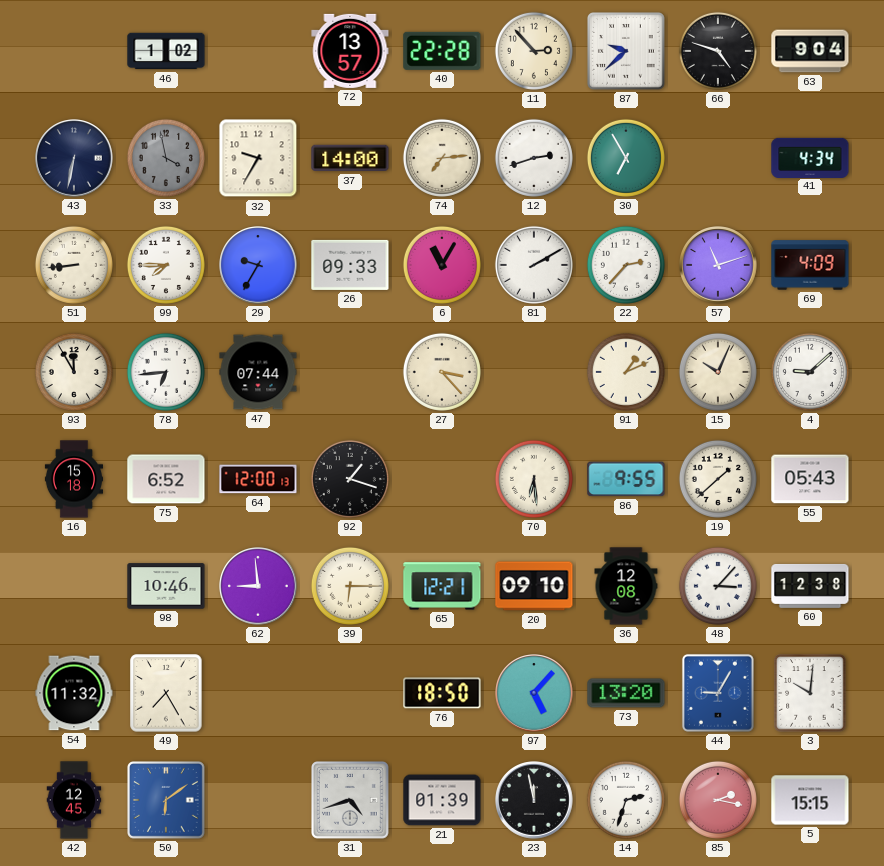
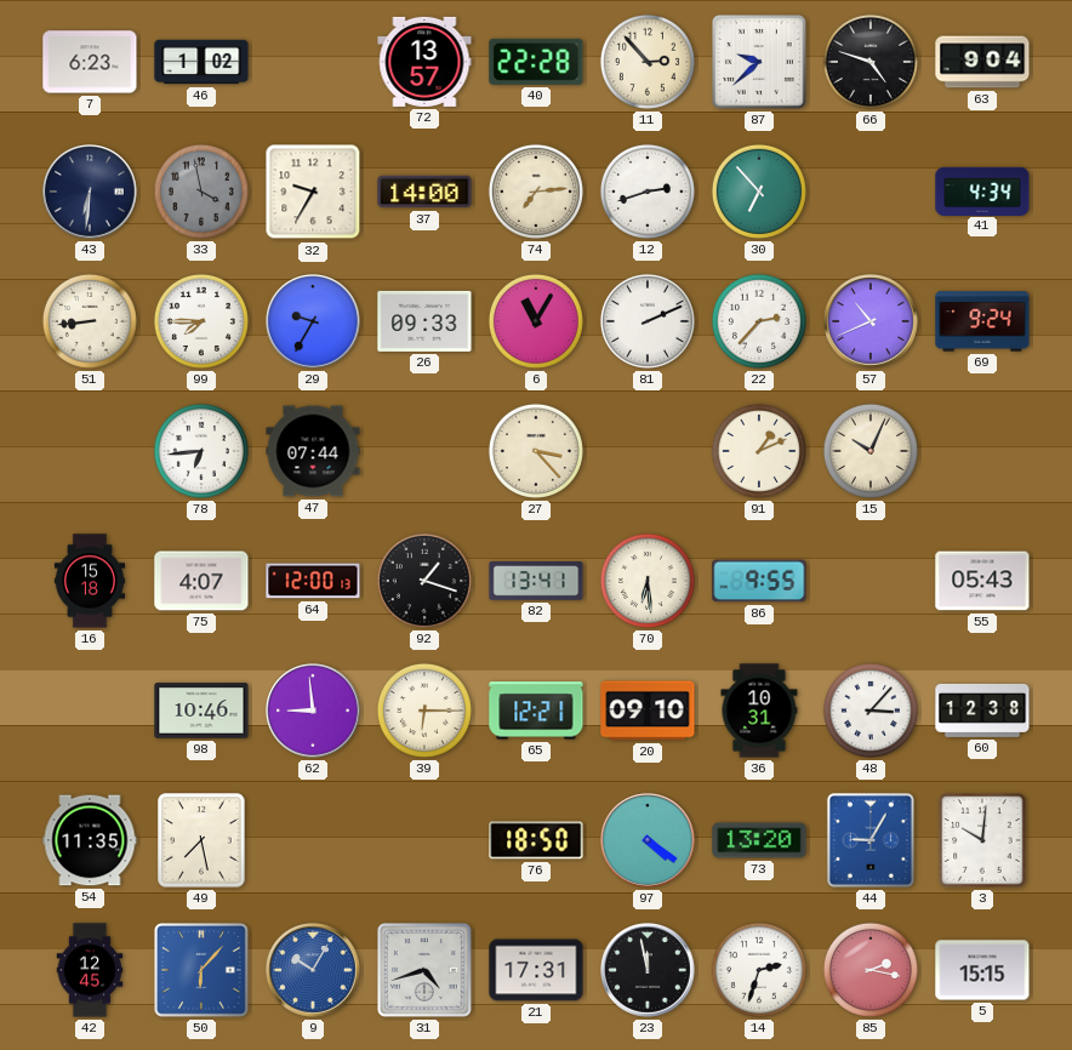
7: none -> 6:23
43: 6:32 -> 6:31
30: 6:55 -> 6:53
81: 2:10 -> 2:11
57: 11:12 -> 10:41
69: 4:09 -> 9:24
93: 11:55 -> none
4: 9:08 -> none
75: 6:52 -> 4:07
82: none -> 13:41
19: 1:38 -> none
36: 12:08 -> 10:31
54: 11:32 -> 11:35
49: 7:25 -> 7:28
97: 5:07 -> 4:21
50: 6:09 -> 6:07
9: none -> 10:05
21: 01:39 -> 17:31
